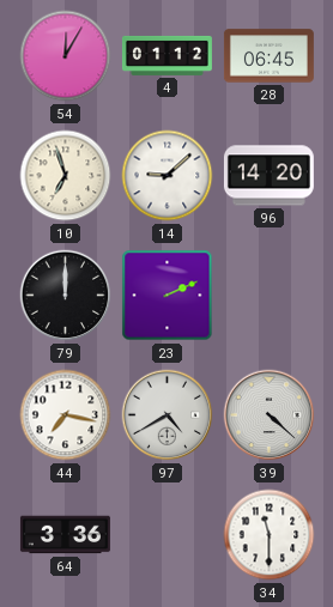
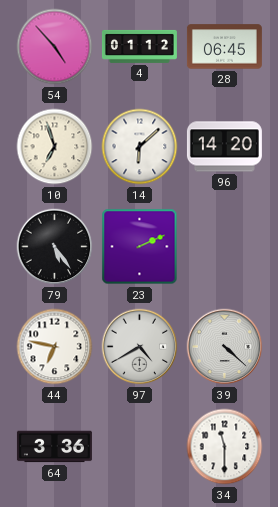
54: 12:05 -> 4:53
14: 9:08 -> 6:08
79: 12:00 -> 5:24
44: 7:17 -> 6:47
